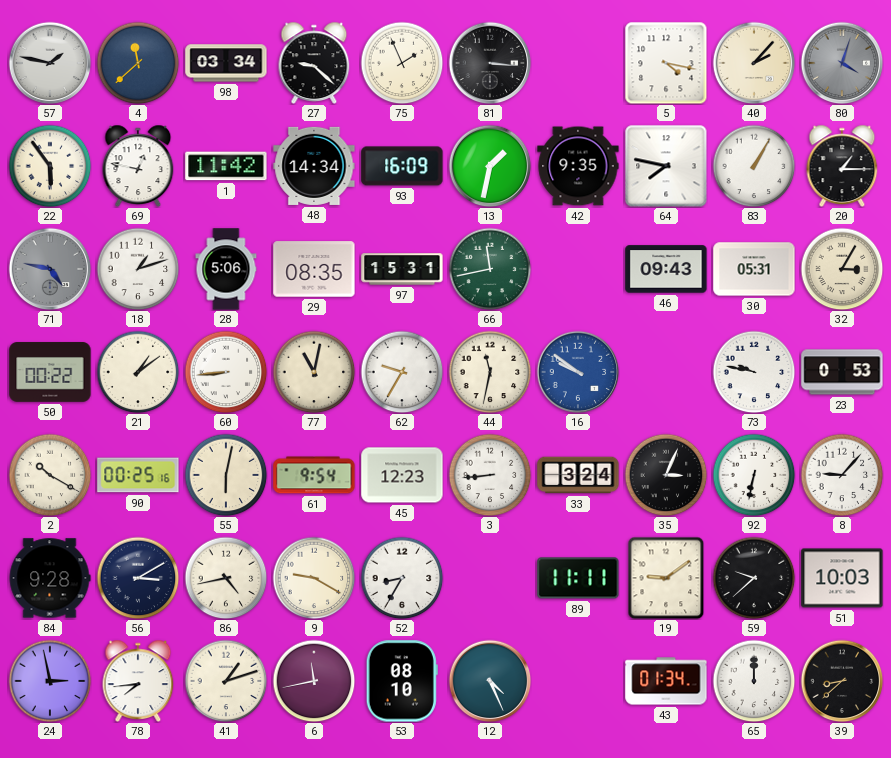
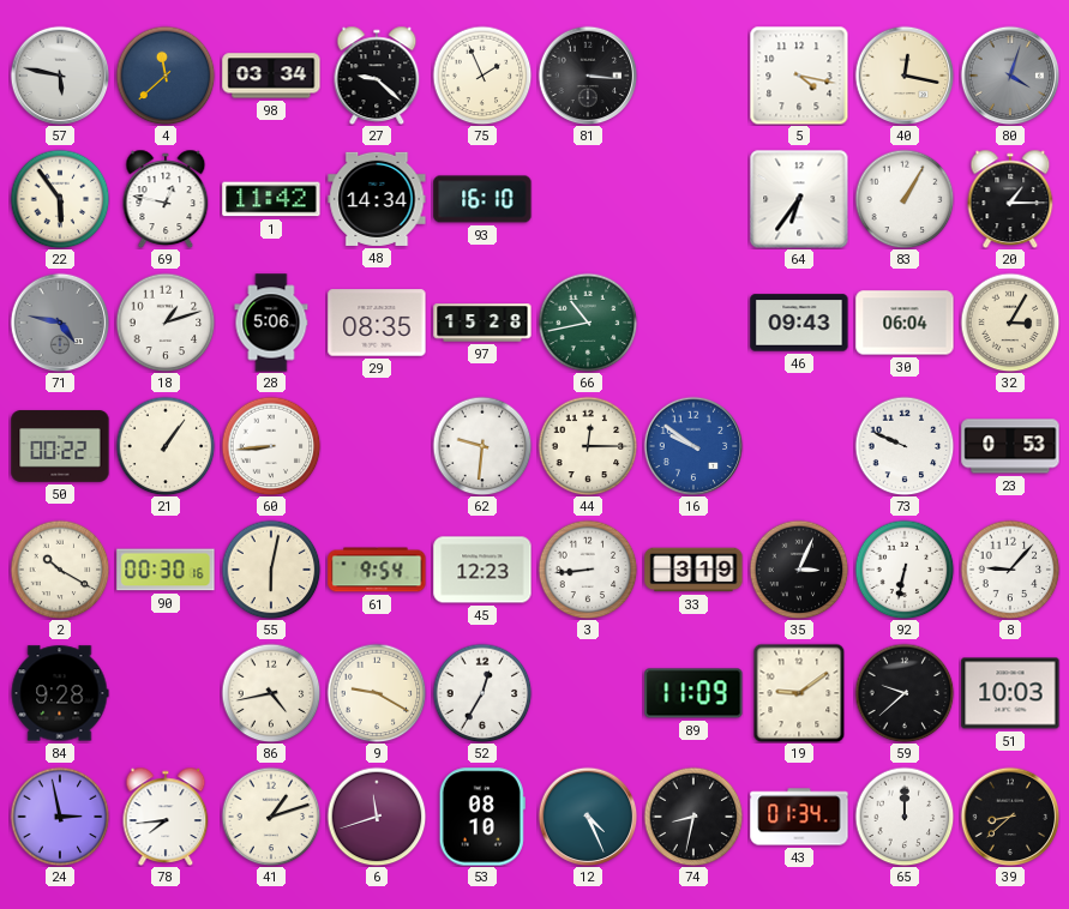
57: 1:47 -> 5:47
40: 2:07 -> 12:17
93: 16:09 -> 16:10
13: 1:32 -> none
42: 9:35 -> none
64: 7:47 -> 6:36
97: 15:31 -> 15:28
66: 11:43 -> 10:43
30: 05:31 -> 06:04
21: 1:09 -> 1:06
77: 11:02 -> none
62: 9:35 -> 9:31
44: 11:32 -> 12:15
73: 9:47 -> 9:49
90: 00:25 -> 00:30
33: 3:24 -> 3:19
56: 3:10 -> none
52: 8:35 -> 12:35
89: 11:11 -> 11:09
6: 11:43 -> 11:42
74: none -> 8:32
